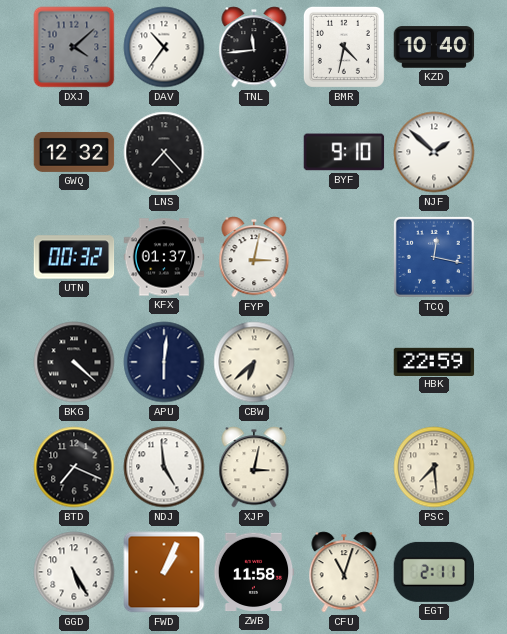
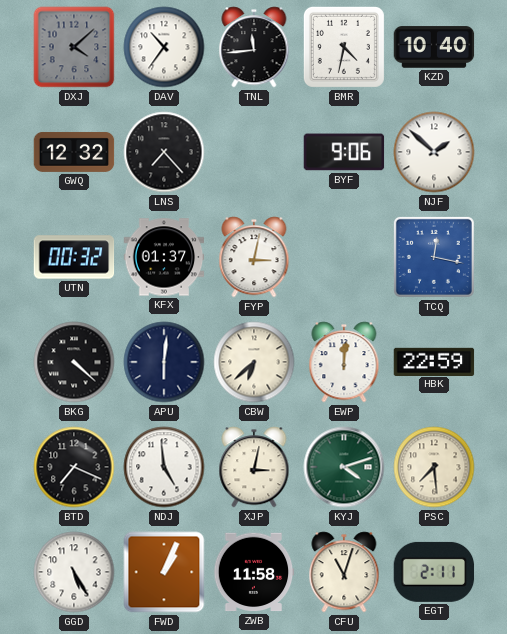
BYF: 9:10 -> 9:06
EWP: none -> 12:01
KYJ: none -> 4:12
